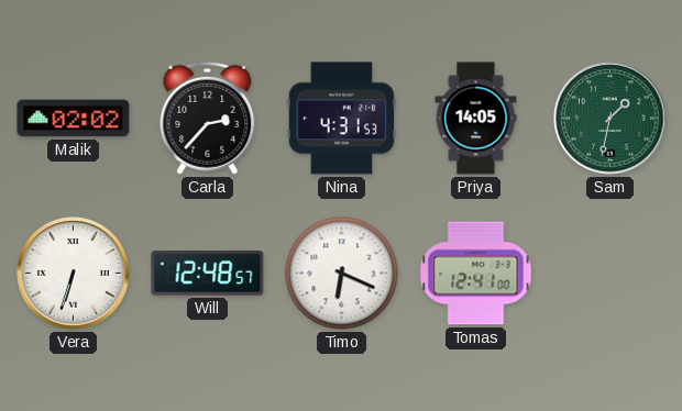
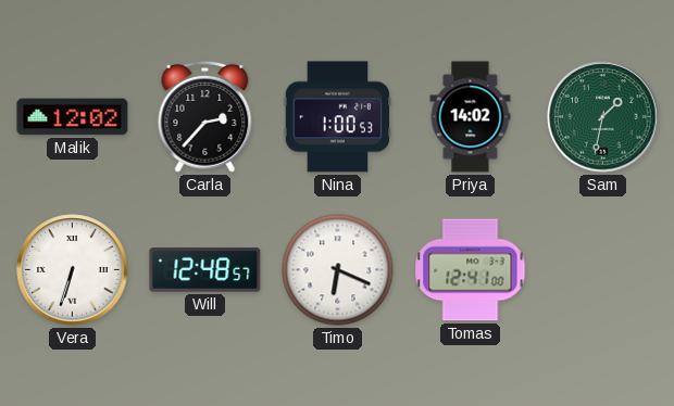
Malik: 02:02 -> 12:02
Nina: 4:31 -> 1:00
Priya: 14:05 -> 14:02
